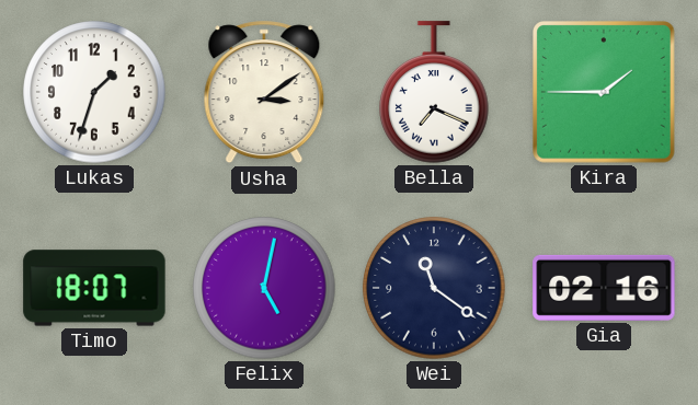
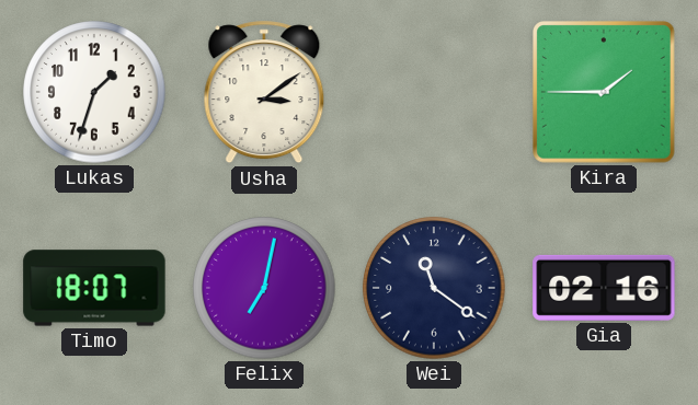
Bella: 7:19 -> none
Felix: 5:02 -> 7:02
